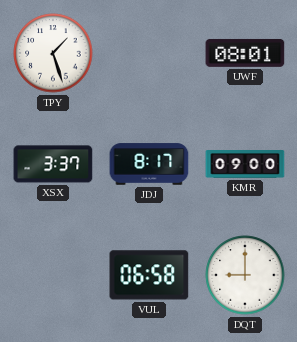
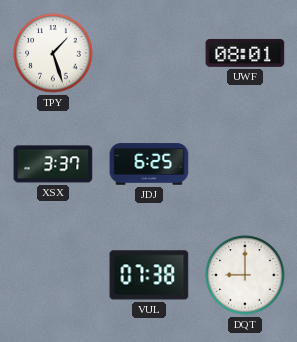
JDJ: 8:17 -> 6:25
KMR: 09:00 -> none
VUL: 06:58 -> 07:38
